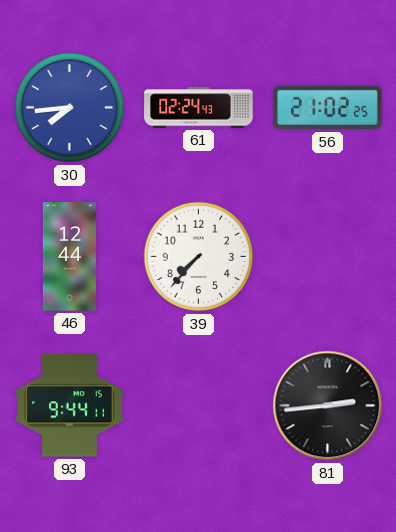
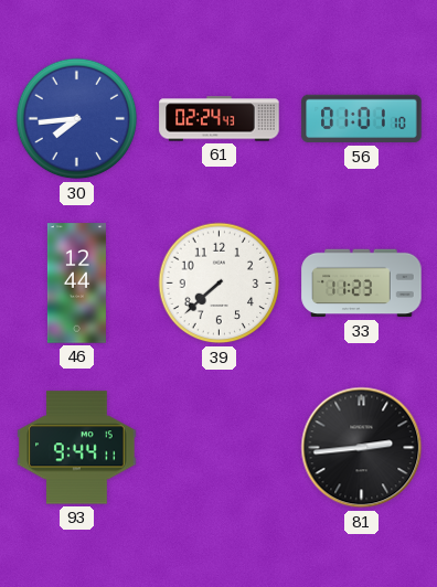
56: 21:02 -> 01:01
39: 7:37 -> 7:38
33: none -> 11:23
